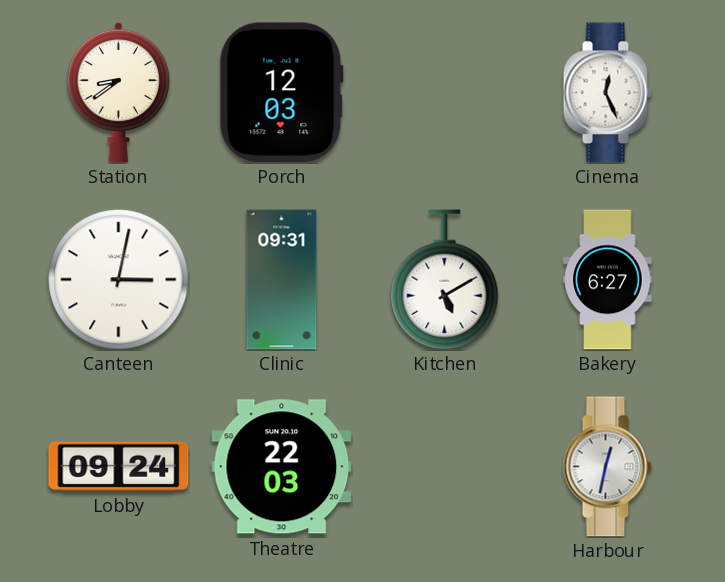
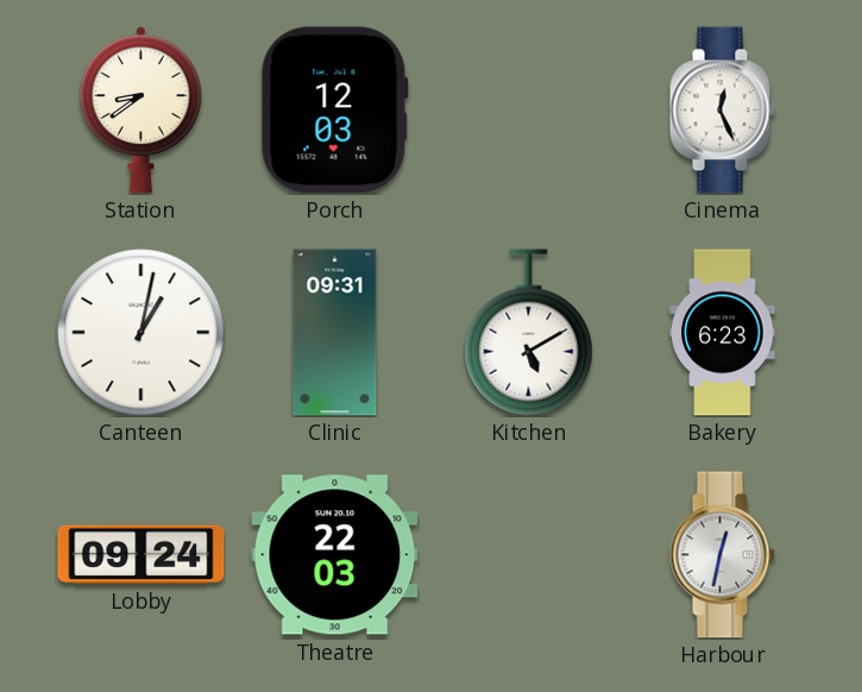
Canteen: 3:02 -> 1:02
Bakery: 6:27 -> 6:23
